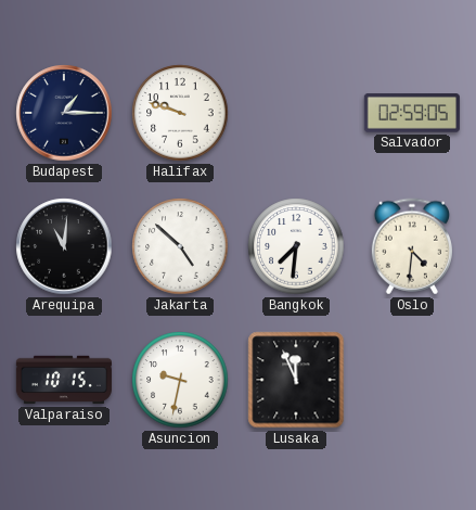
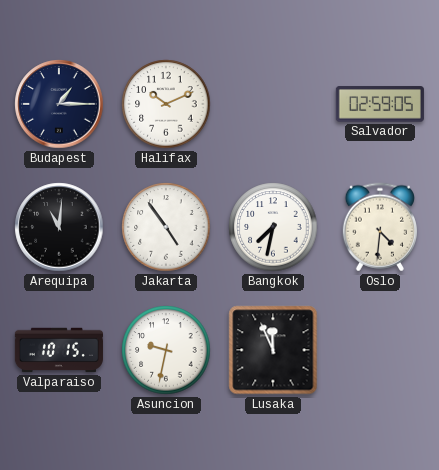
Halifax: 9:48 -> 10:11
Jakarta: 4:52 -> 4:54
Bangkok: 7:31 -> 7:32
